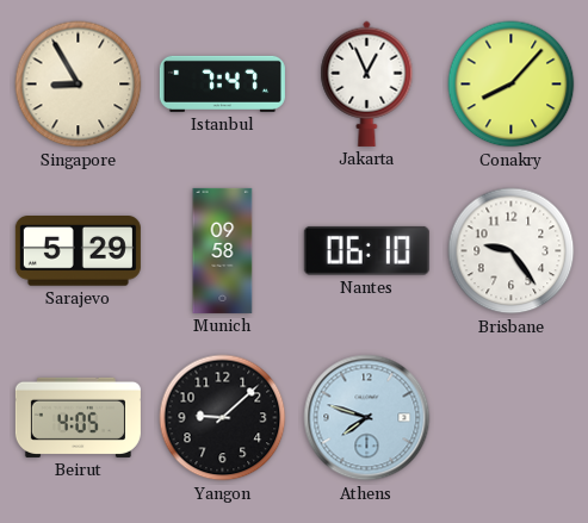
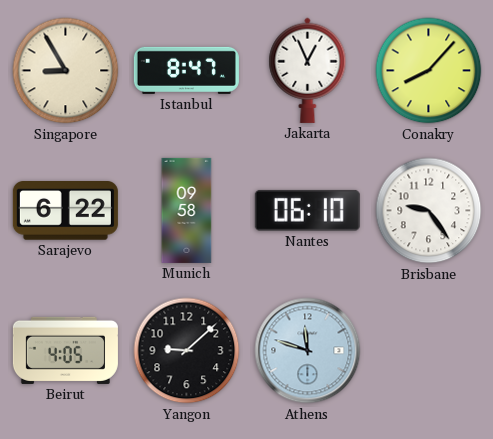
Istanbul: 7:47 -> 8:47
Sarajevo: 5:29 -> 6:22
Athens: 7:48 -> 11:48
